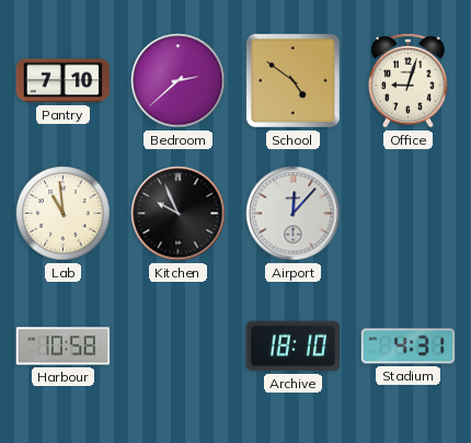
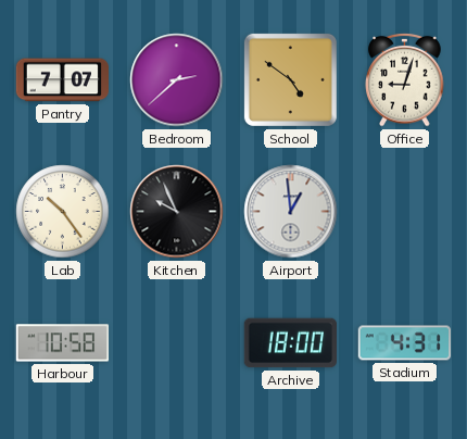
Pantry: 7:10 -> 7:07
Lab: 10:59 -> 10:24
Airport: 12:07 -> 12:59
Archive: 18:10 -> 18:00
